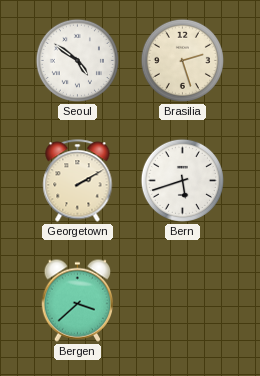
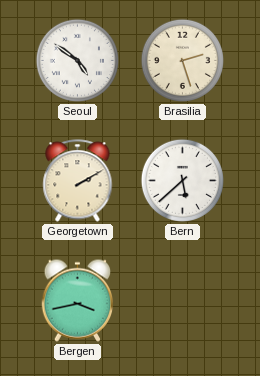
Bern: 5:42 -> 5:38
Bergen: 3:38 -> 3:43
